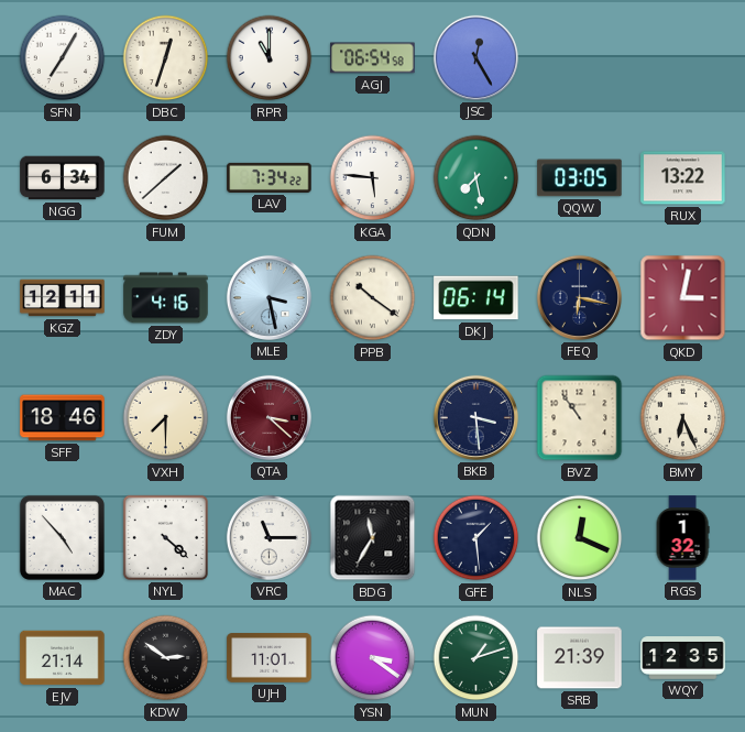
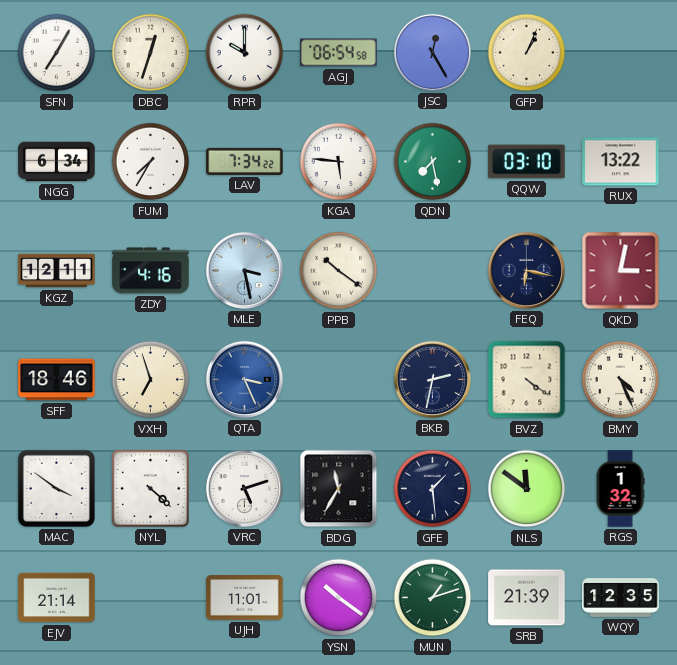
RPR: 11:00 -> 10:00
GFP: none -> 1:04
FUM: 1:38 -> 7:35
QQW: 03:05 -> 03:10
DKJ: 06:14 -> none
VXH: 7:30 -> 6:57
QTA: 3:22 -> 3:26
QTA dial: burgundy -> blue
BKB: 3:29 -> 2:32
BVZ: 10:54 -> 4:21
BMY: 6:26 -> 4:26
MAC: 4:53 -> 3:51
VRC: 11:15 -> 5:12
NLS: 12:19 -> 11:51
KDW: 2:51 -> none
YSN: 3:21 -> 10:21
